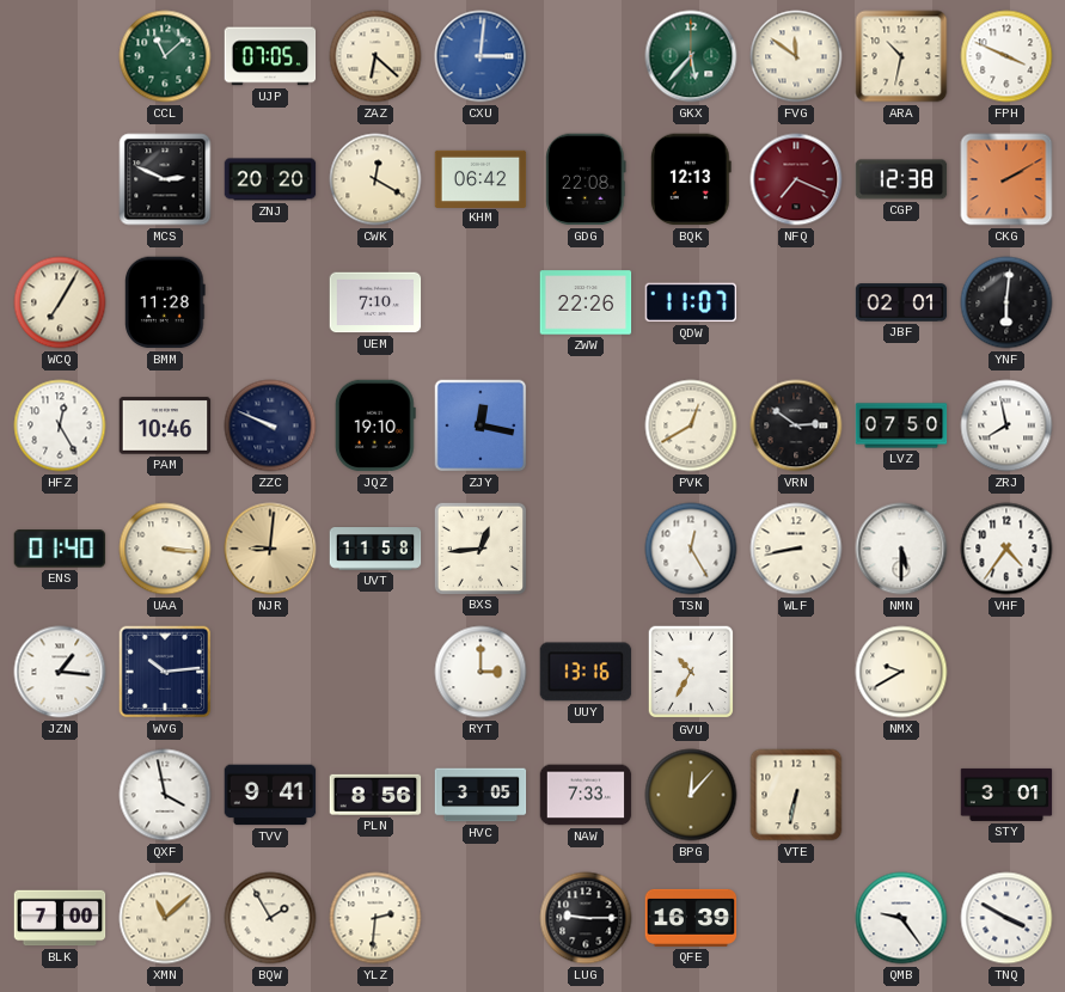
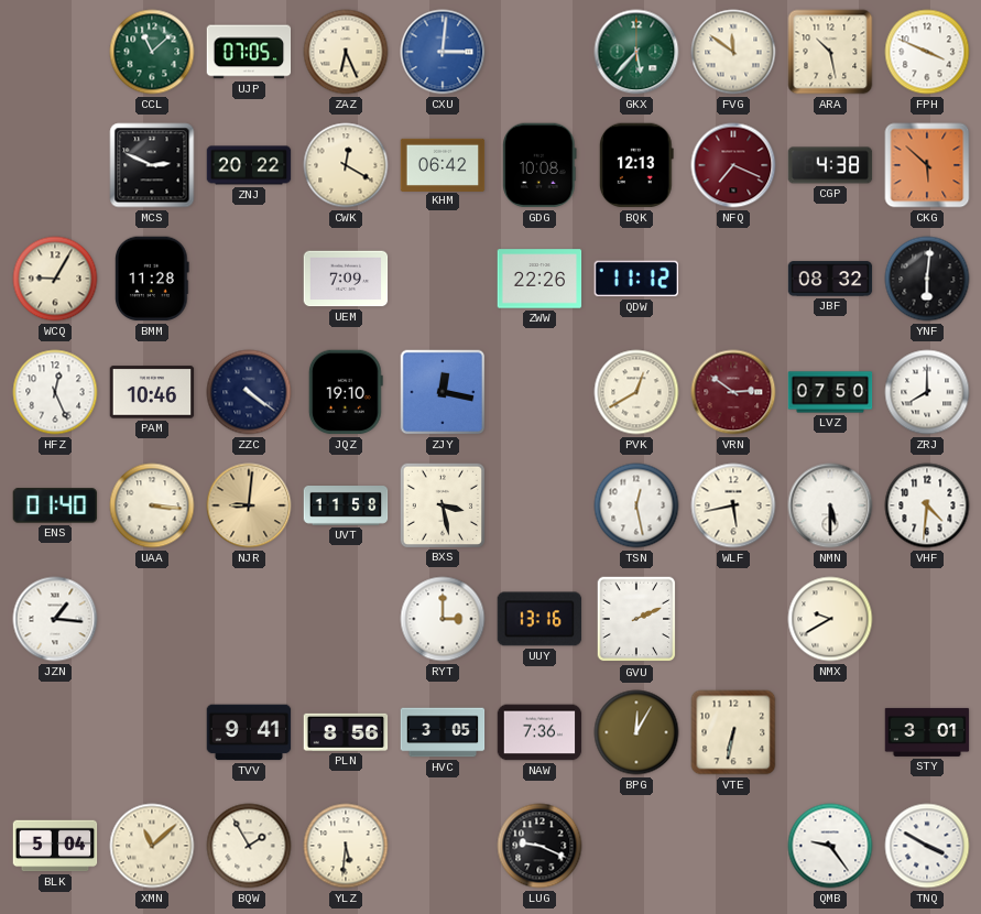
ZAZ: 6:22 -> 6:26
ARA: 10:32 -> 10:28
ZNJ: 20:20 -> 20:22
GDG: 22:08 -> 10:08
CGP: 12:38 -> 4:38
CKG: 2:10 -> 5:52
WCQ: 7:05 -> 9:05
UEM: 7:10 -> 7:09
QDW: 11:07 -> 11:12
JBF: 02:01 -> 08:32
HFZ: 12:25 -> 12:26
ZZC: 9:49 -> 4:21
VRN dial: black -> burgundy
ZRJ: 7:58 -> 8:00
BXS: 12:44 -> 3:28
TSN: 12:25 -> 12:28
WLF: 8:43 -> 5:43
VHF: 4:36 -> 4:31
WVG: 10:14 -> none
GVU: 10:35 -> 2:11
QXF: 3:58 -> none
NAW: 7:33 -> 7:36
BPG: 12:07 -> 12:05
BLK: 7:00 -> 5:04
YLZ: 2:31 -> 5:31
LUG: 9:15 -> 9:19
QFE: 16:39 -> none
